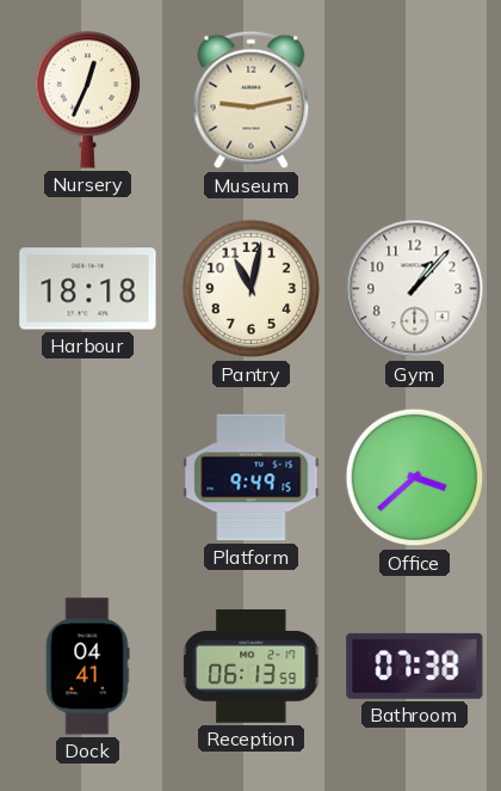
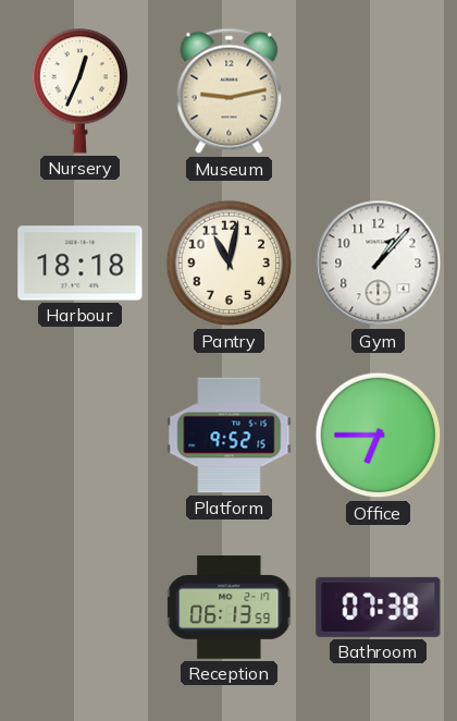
Platform: 9:49 -> 9:52
Office: 3:38 -> 6:45
Dock: 04:41 -> none
